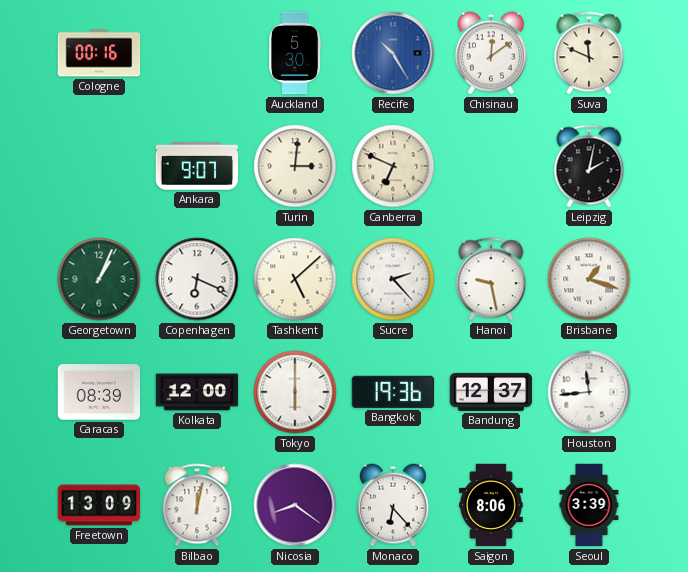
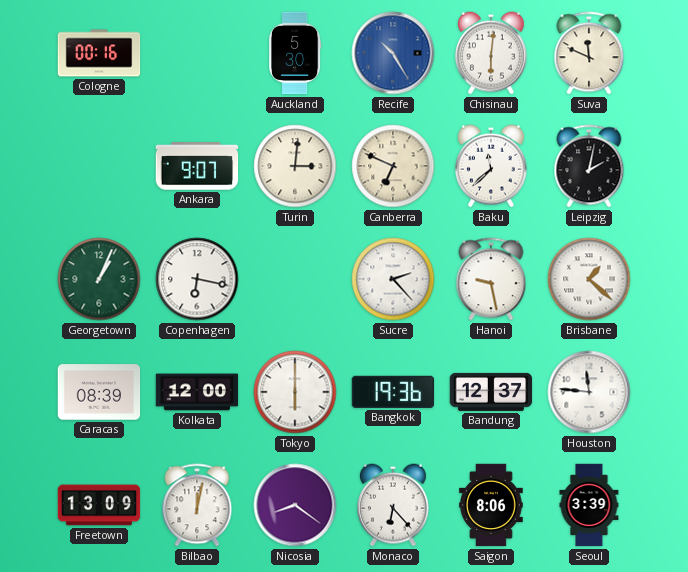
Chisinau: 12:09 -> 6:01
Baku: none -> 11:38
Copenhagen: 6:19 -> 6:17
Tashkent: 5:08 -> none
Brisbane: 1:18 -> 1:22
Houston: 11:44 -> 11:46
